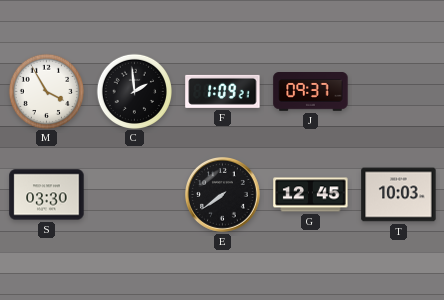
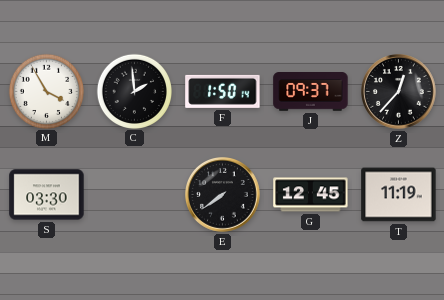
F: 1:09 -> 1:50
Z: none -> 12:37
T: 10:03 -> 11:19
